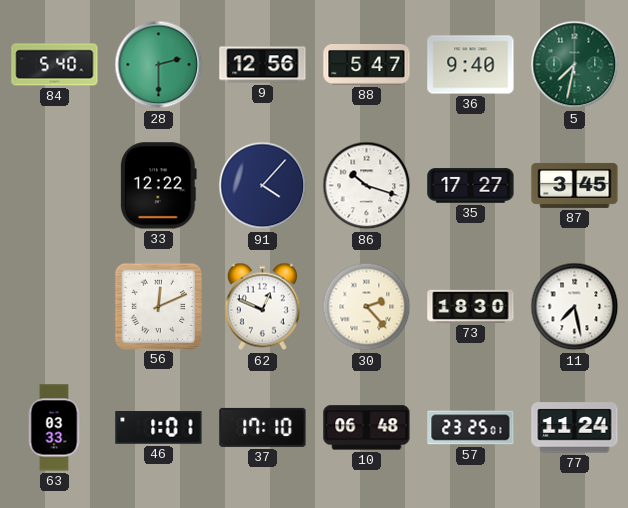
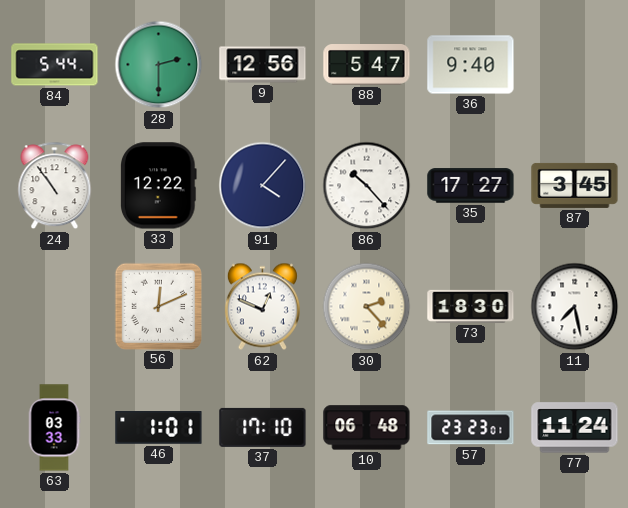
84: 5:40 -> 5:44
5: 7:32 -> none
24: none -> 10:54
86: 10:18 -> 10:23
57: 23:25 -> 23:23
